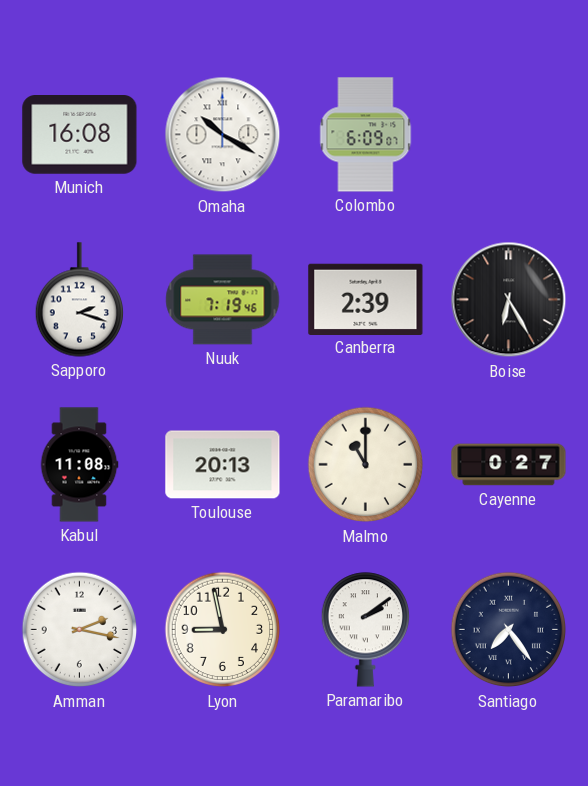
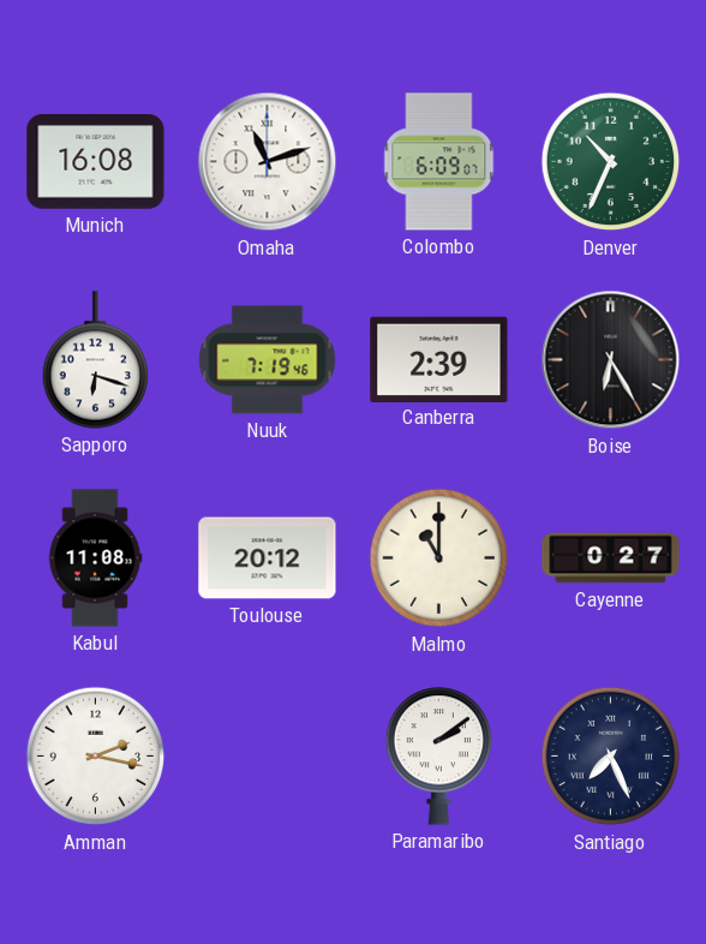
Omaha: 10:20 -> 11:12
Denver: none -> 10:34
Sapporo: 2:18 -> 6:18
Toulouse: 20:13 -> 20:12
Lyon: 8:58 -> none
Santiago: 7:24 -> 7:26
